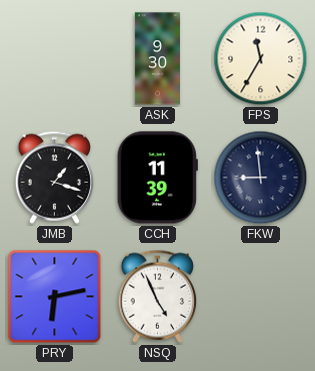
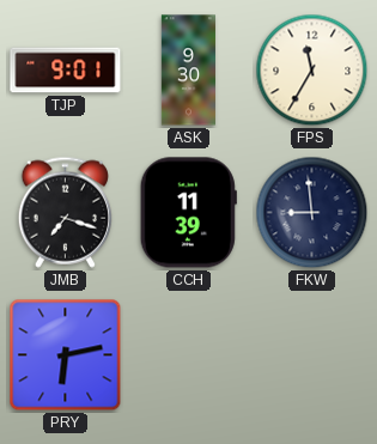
TJP: none -> 9:01
JMB: 1:18 -> 7:18
NSQ: 4:56 -> none
